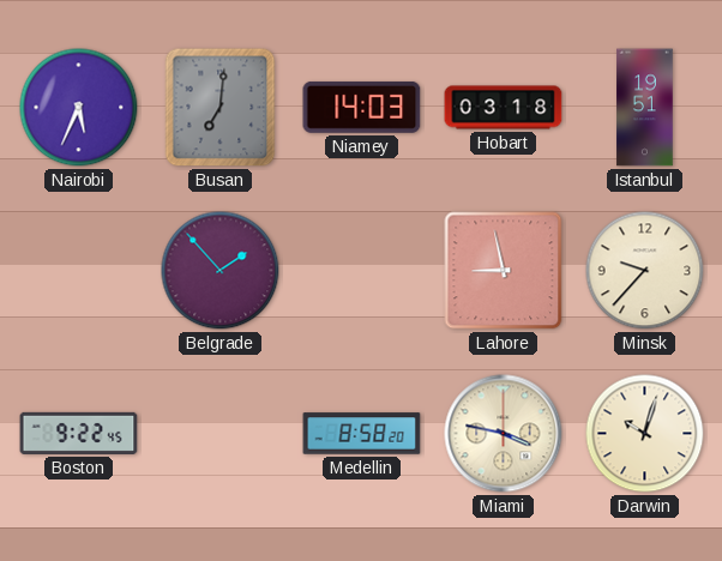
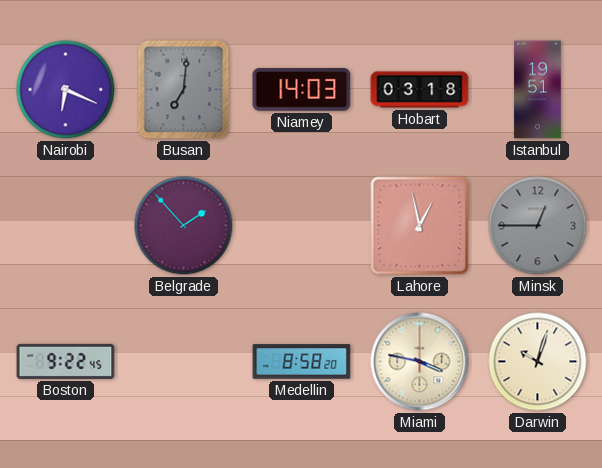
Nairobi: 5:34 -> 6:19
Lahore: 8:58 -> 12:58
Minsk: 9:37 -> 12:45
Minsk dial: cream -> grey
